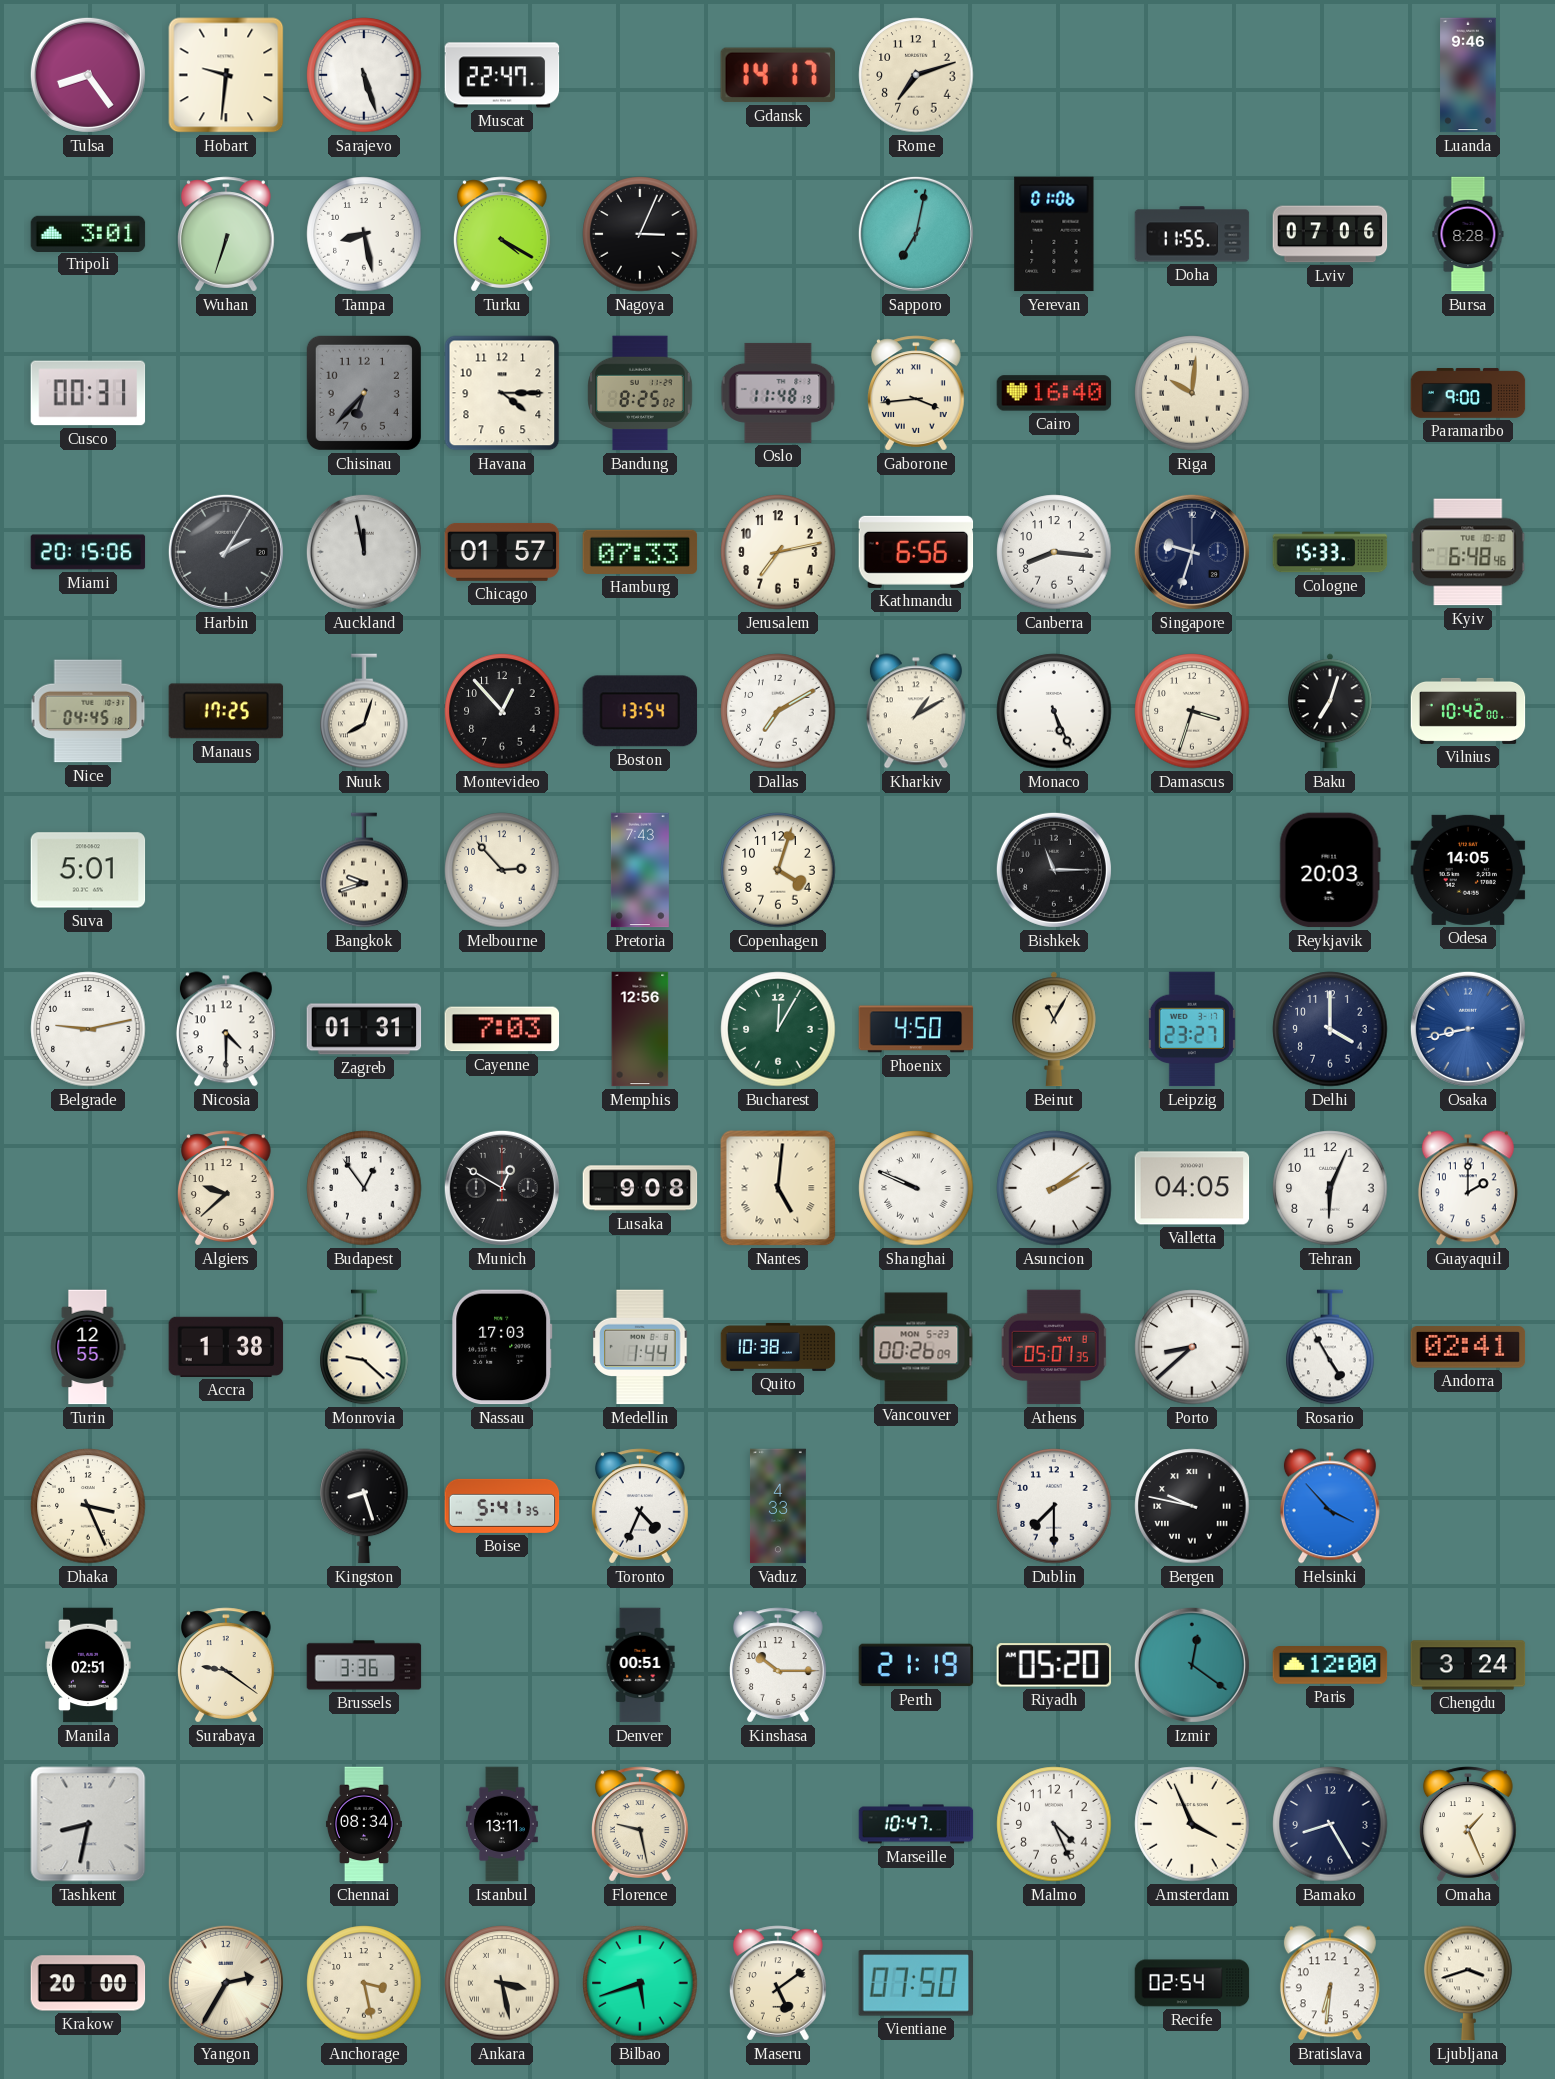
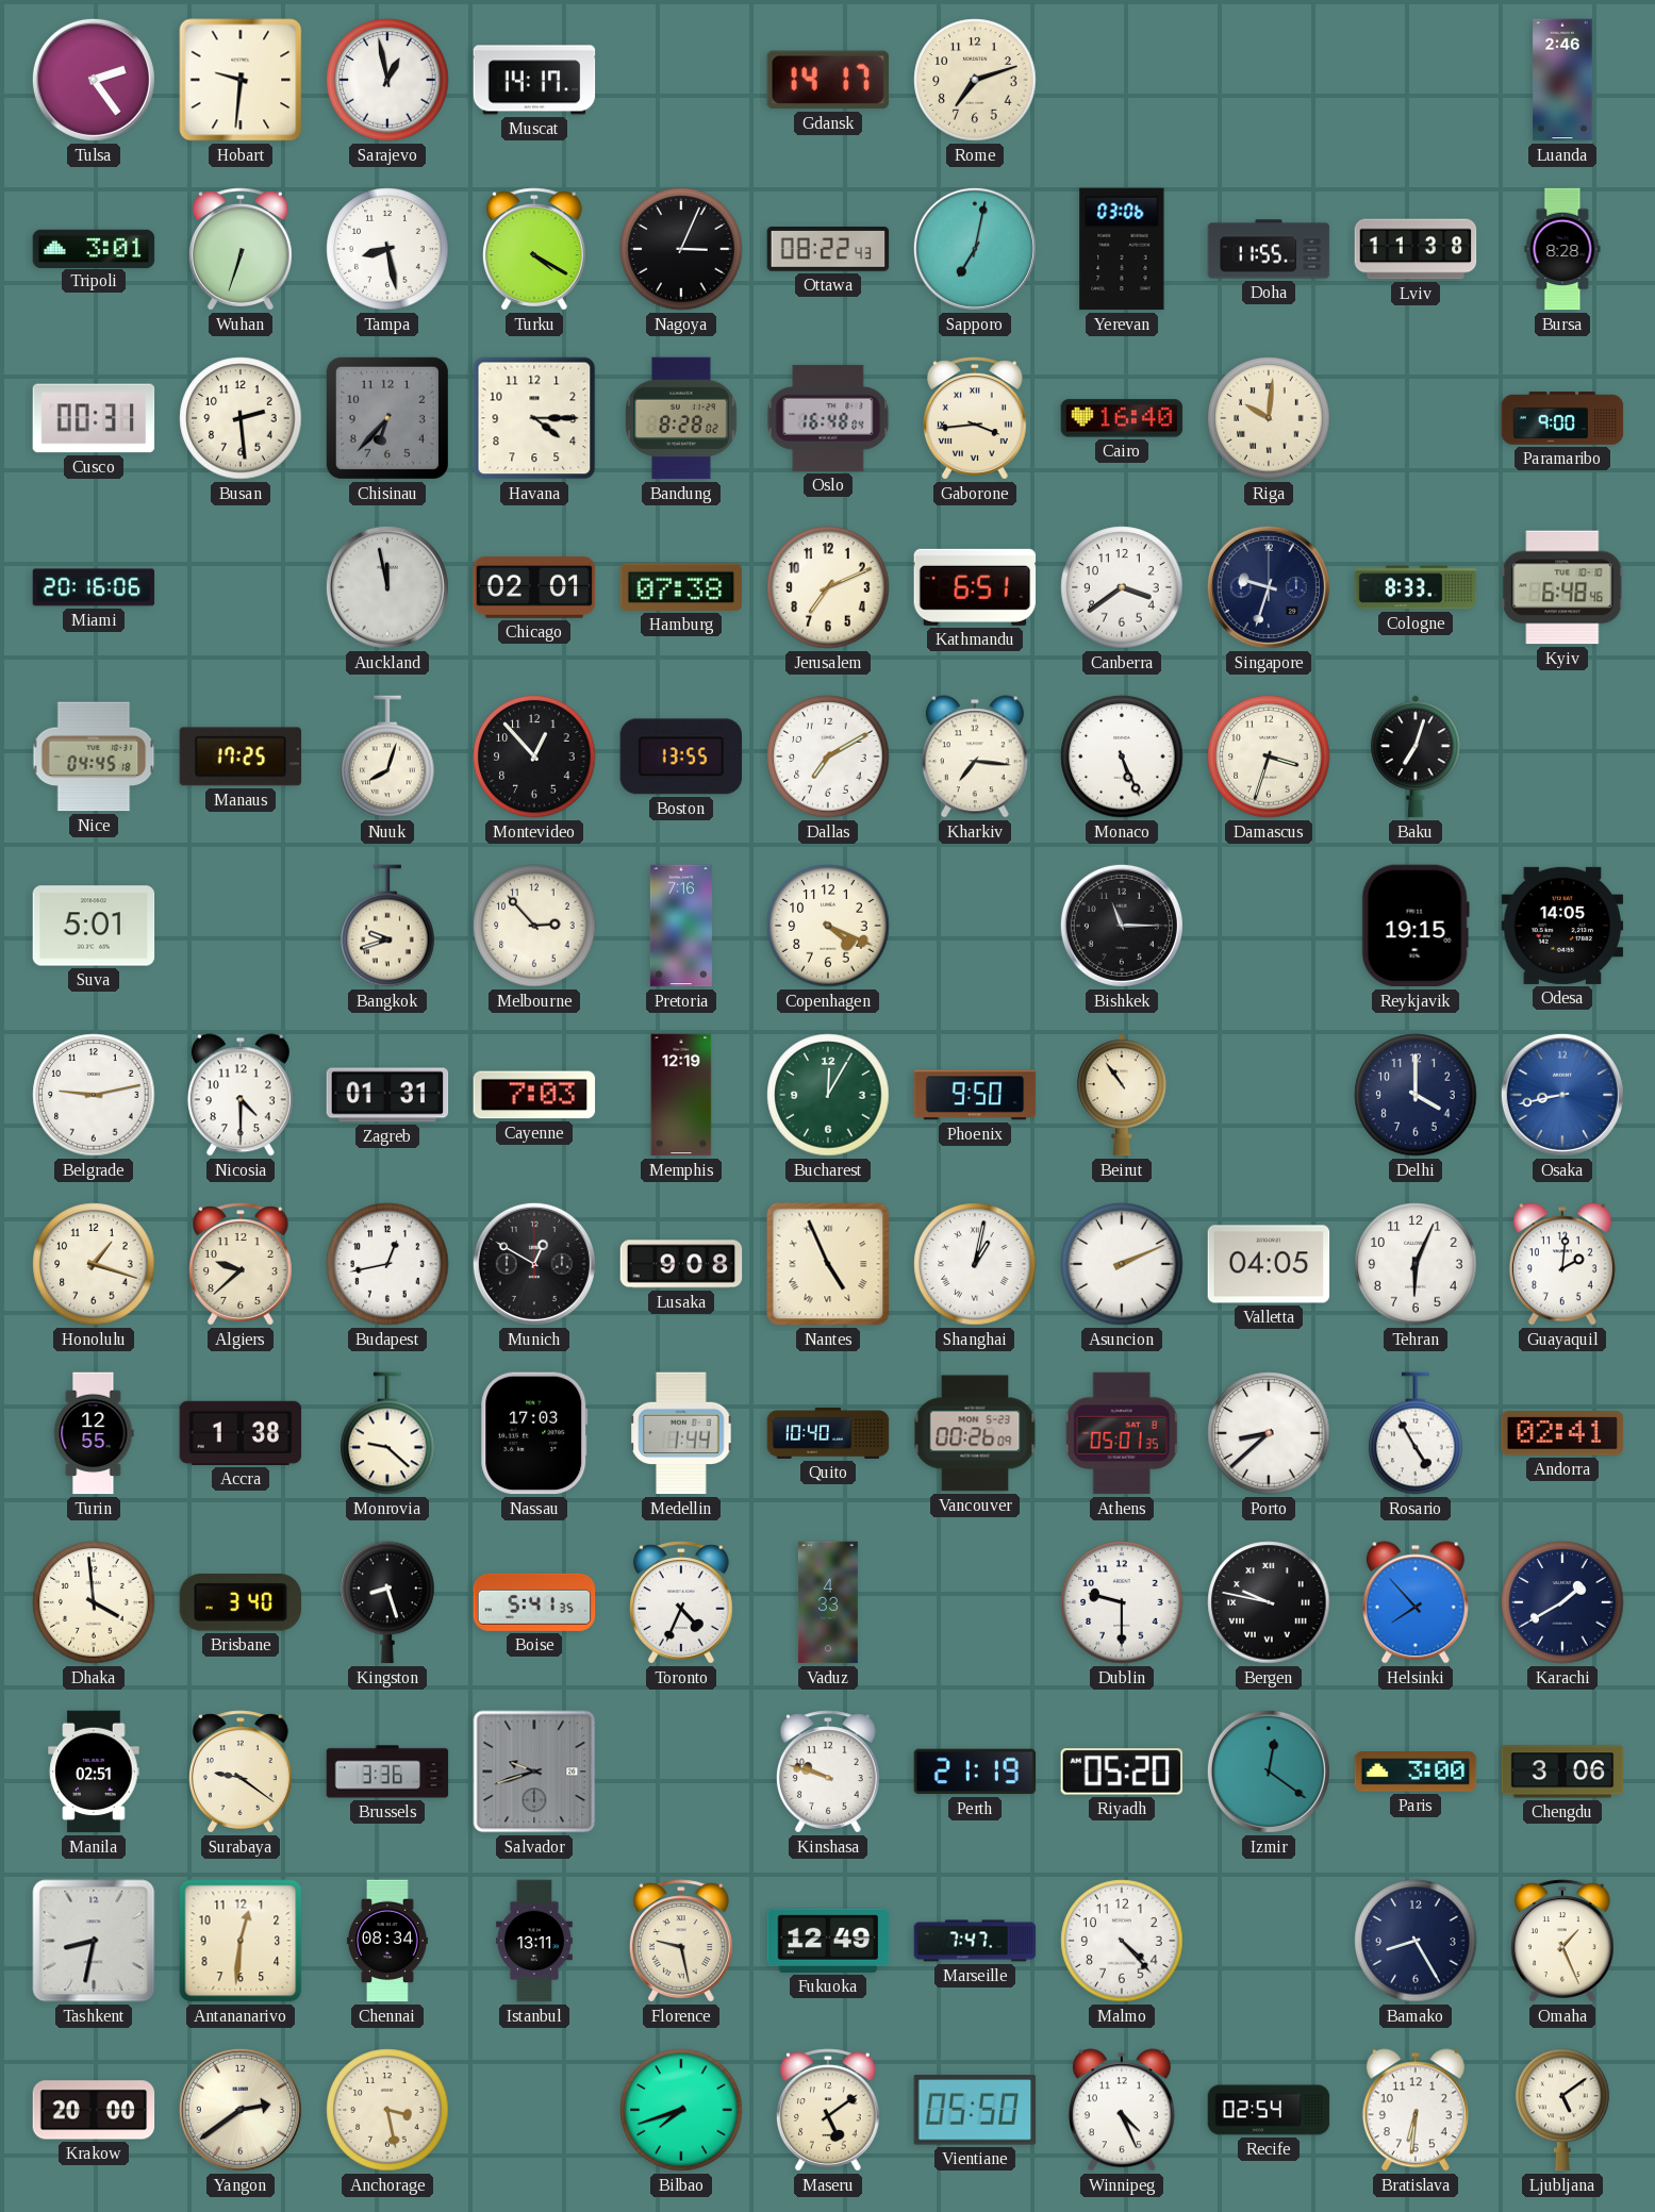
Tulsa: 8:24 -> 2:24
Sarajevo: 5:27 -> 12:58
Muscat: 22:47 -> 14:17
Luanda: 9:46 -> 2:46
Ottawa: none -> 08:22
Yerevan: 01:06 -> 03:06
Lviv: 07:06 -> 11:38
Busan: none -> 2:29
Bandung: 8:25 -> 8:28
Oslo: 11:48 -> 16:48
Miami: 20:15 -> 20:16
Harbin: 2:05 -> none
Chicago: 01:57 -> 02:01
Hamburg: 07:33 -> 07:38
Jerusalem: 7:13 -> 7:11
Kathmandu: 6:56 -> 6:51
Canberra: 8:16 -> 3:39
Cologne: 15:33 -> 8:33
Boston: 13:54 -> 13:55
Kharkiv: 1:10 -> 7:16
Vilnius: 10:42 -> none
Pretoria: 7:43 -> 7:16
Copenhagen: 4:03 -> 4:19
Reykjavik: 20:03 -> 19:15
Memphis: 12:56 -> 12:19
Phoenix: 4:50 -> 9:50
Beirut: 11:05 -> 10:54
Leipzig: 23:27 -> none
Honolulu: none -> 1:18
Budapest: 12:54 -> 12:43
Nantes: 5:01 -> 4:56
Shanghai: 9:49 -> 1:02
Asuncion: 2:09 -> 2:11
Guayaquil: 2:00 -> 2:01
Quito: 10:38 -> 10:40
Dhaka: 3:26 -> 3:59
Brisbane: none -> 3:40
Dublin: 7:30 -> 9:30
Helsinki: 3:53 -> 7:53
Karachi: none -> 1:40
Salvador: none -> 9:42
Denver: 00:51 -> none
Kinshasa: 10:15 -> 9:48
Paris: 12:00 -> 3:00
Chengdu: 3:24 -> 3:06
Antananarivo: none -> 12:31
Fukuoka: none -> 12:49
Marseille: 10:47 -> 7:47
Malmo: 4:26 -> 4:23
Amsterdam: 3:56 -> none
Yangon: 2:35 -> 2:39
Ankara: 3:28 -> none
Bilbao: 5:42 -> 7:42
Vientiane: 07:50 -> 05:50
Winnipeg: none -> 4:26
Ljubljana: 3:42 -> 5:09
